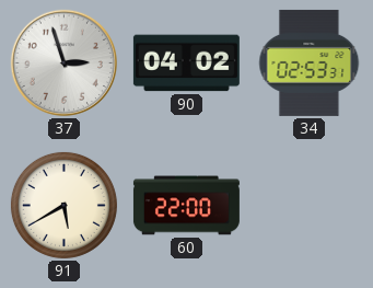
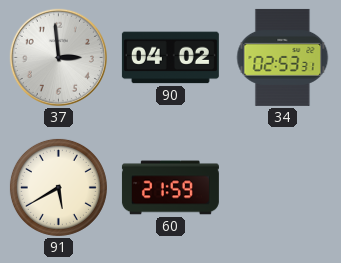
37: 2:57 -> 2:59
60: 22:00 -> 21:59
